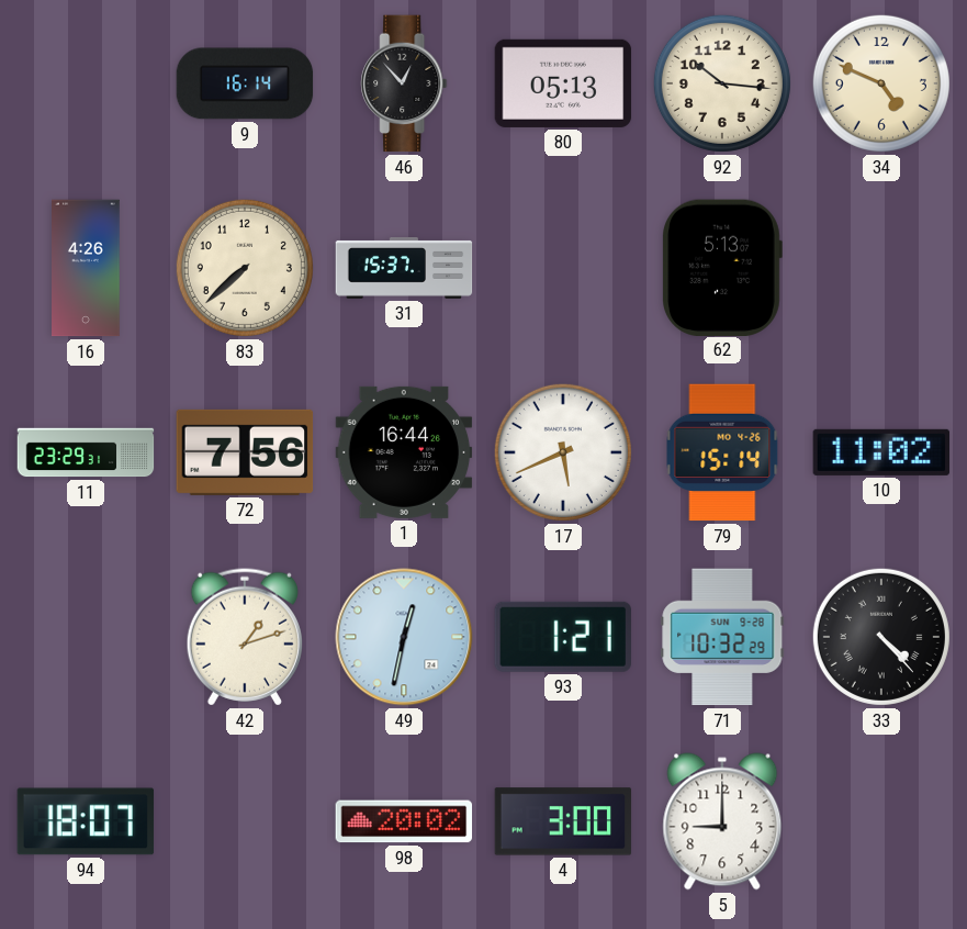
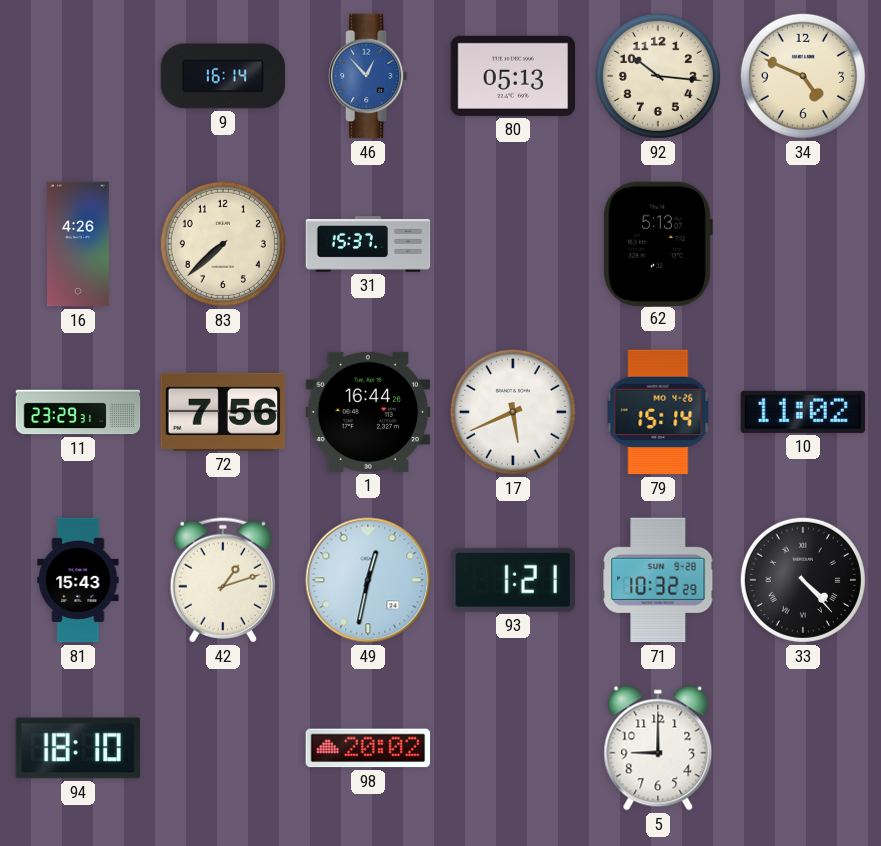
46 dial: black -> blue
81: none -> 15:43
94: 18:07 -> 18:10
4: 3:00 -> none
